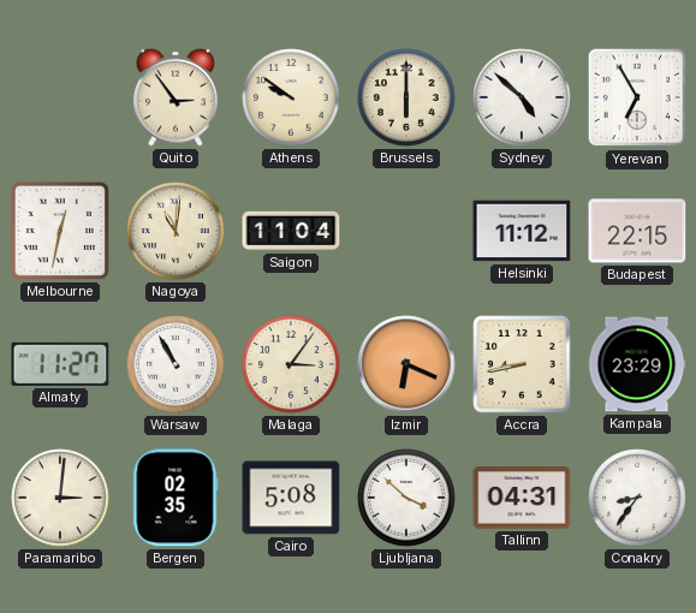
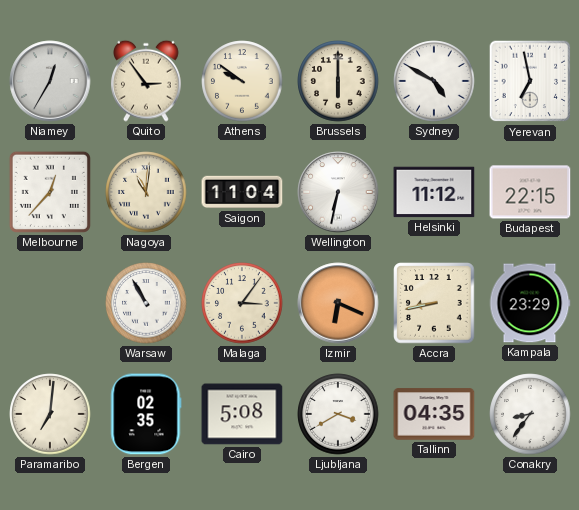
Niamey: none -> 12:35
Sydney: 4:52 -> 4:50
Yerevan: 6:55 -> 6:58
Melbourne: 12:32 -> 12:37
Wellington: none -> 6:32
Almaty: 11:27 -> none
Paramaribo: 3:01 -> 7:01
Ljubljana: 3:52 -> 3:40
Tallinn: 04:31 -> 04:35
